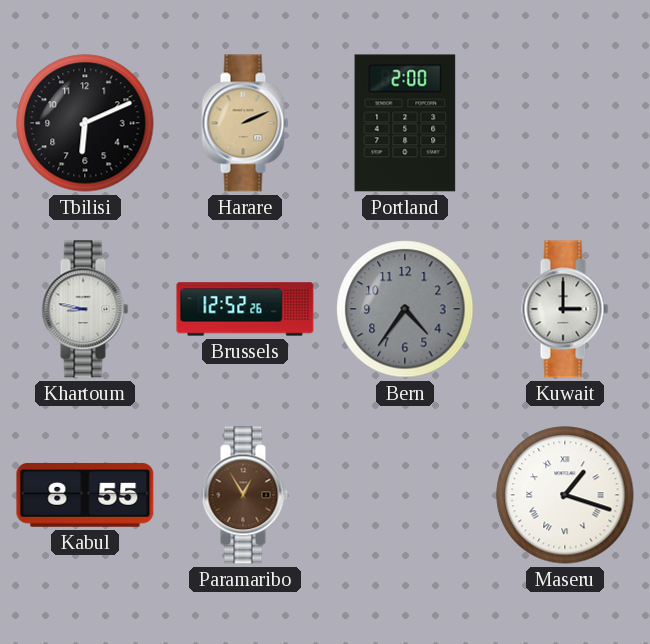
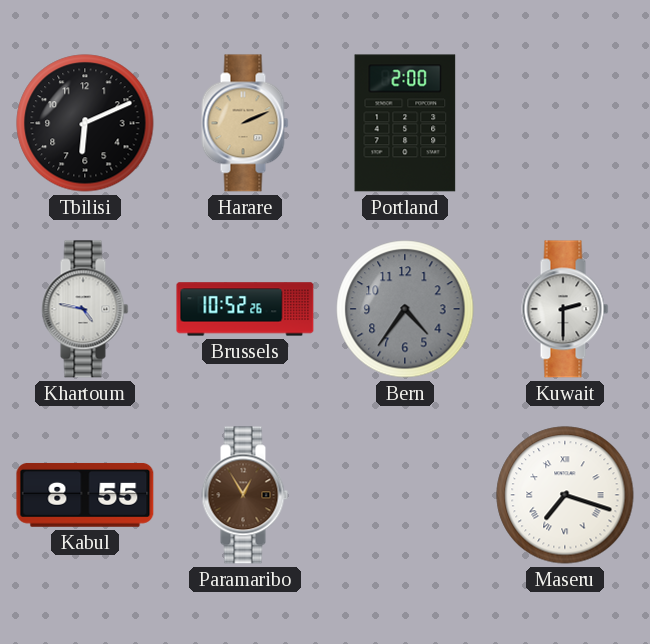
Khartoum: 8:47 -> 4:47
Brussels: 12:52 -> 10:52
Kuwait: 3:00 -> 2:30
Maseru: 1:18 -> 7:18
